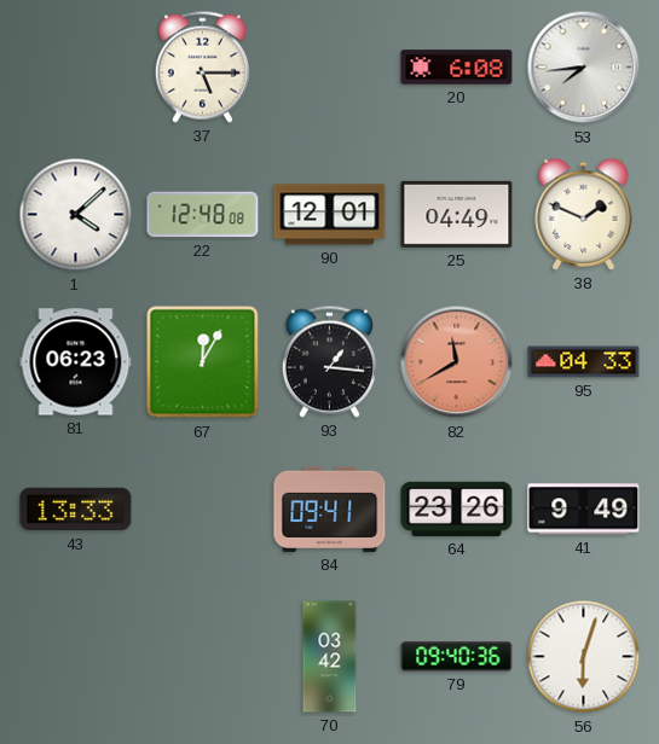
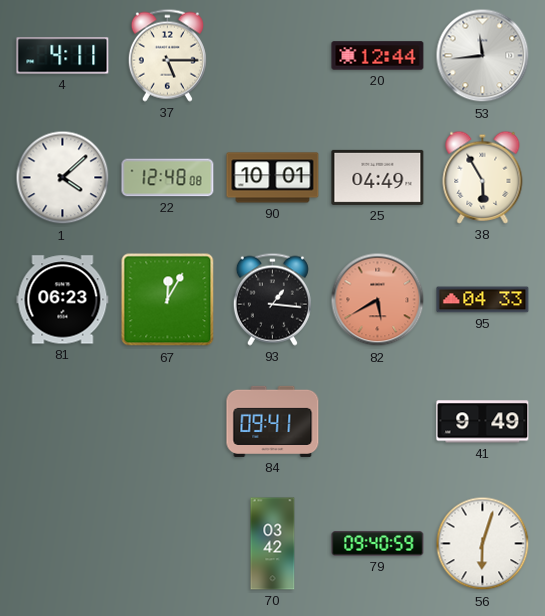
4: none -> 4:11
20: 6:08 -> 12:44
53: 7:44 -> 11:44
90: 12:01 -> 10:01
38: 1:49 -> 5:55
82: 11:40 -> 5:40
43: 13:33 -> none
64: 23:26 -> none
79: 09:40:36 -> 09:40:59
